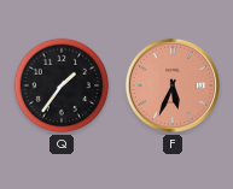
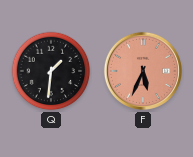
Q: 1:36 -> 1:31
